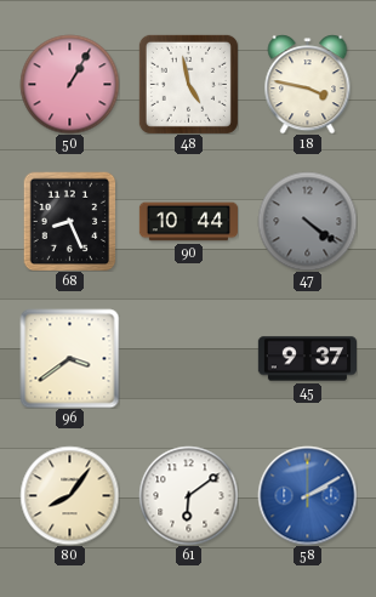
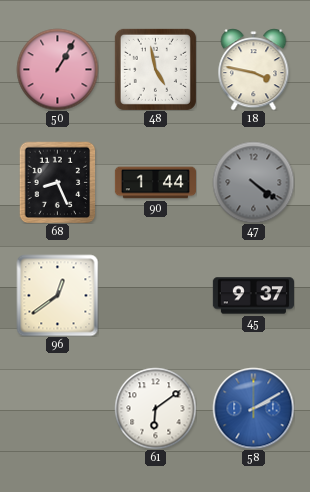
90: 10:44 -> 1:44
96: 3:39 -> 12:39
80: 8:06 -> none
